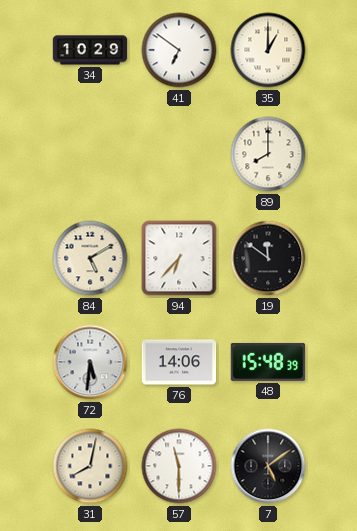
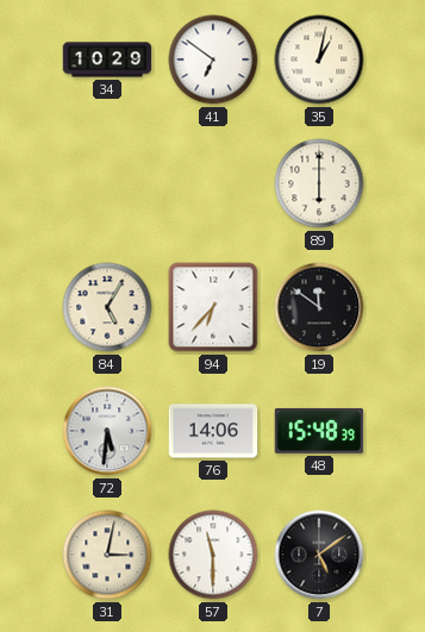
35: 1:00 -> 1:02
89: 8:00 -> 6:00
84: 5:10 -> 5:05
31: 8:02 -> 3:02
